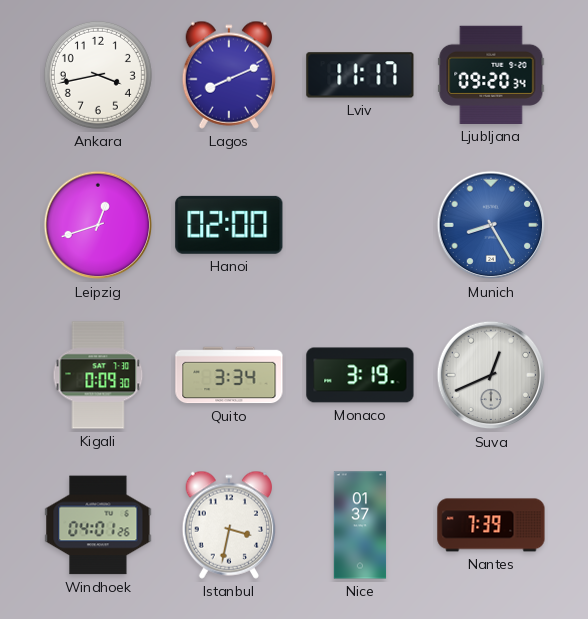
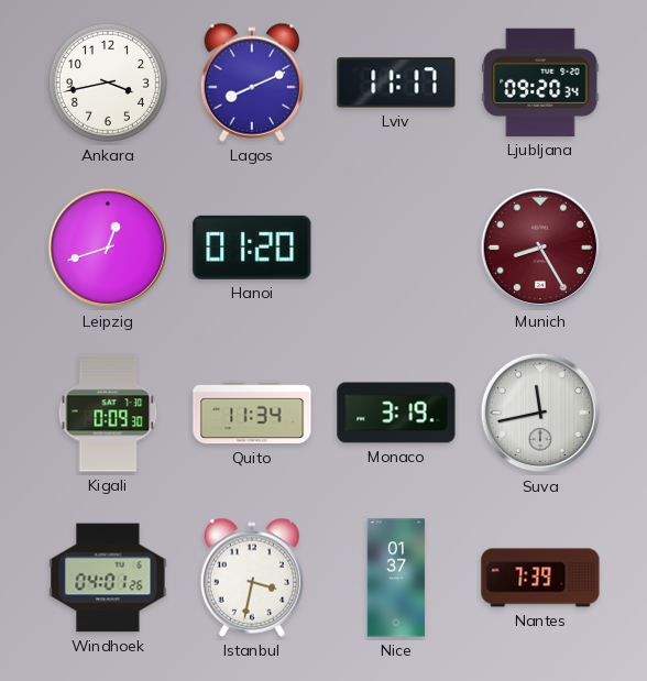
Hanoi: 02:00 -> 01:20
Munich dial: blue -> burgundy
Quito: 3:34 -> 11:34
Suva: 12:41 -> 11:43
